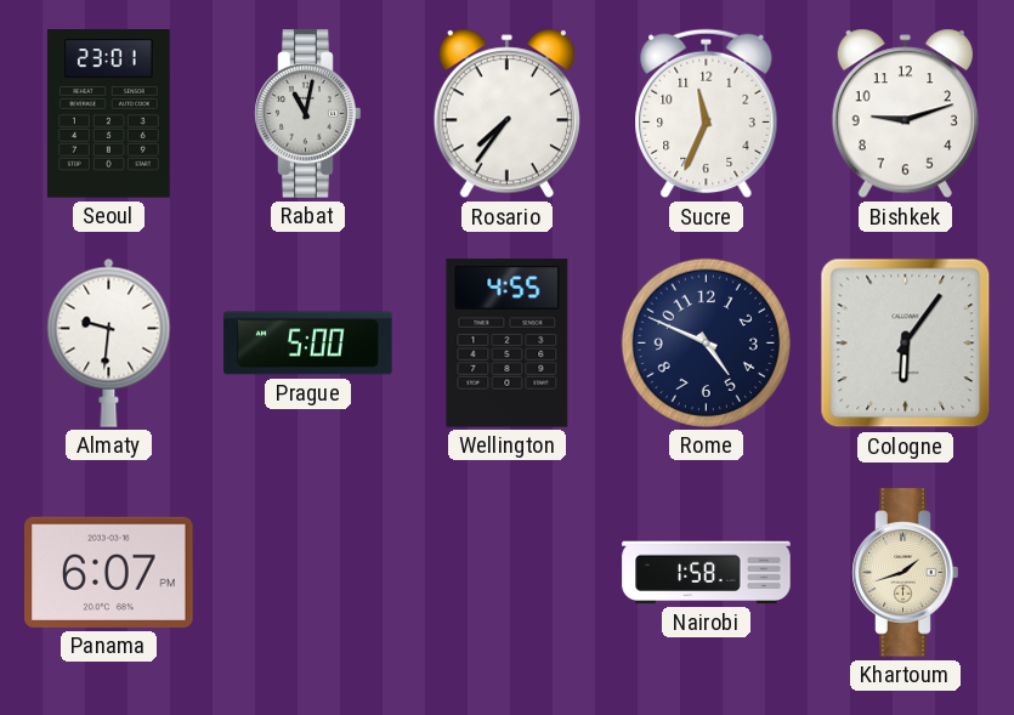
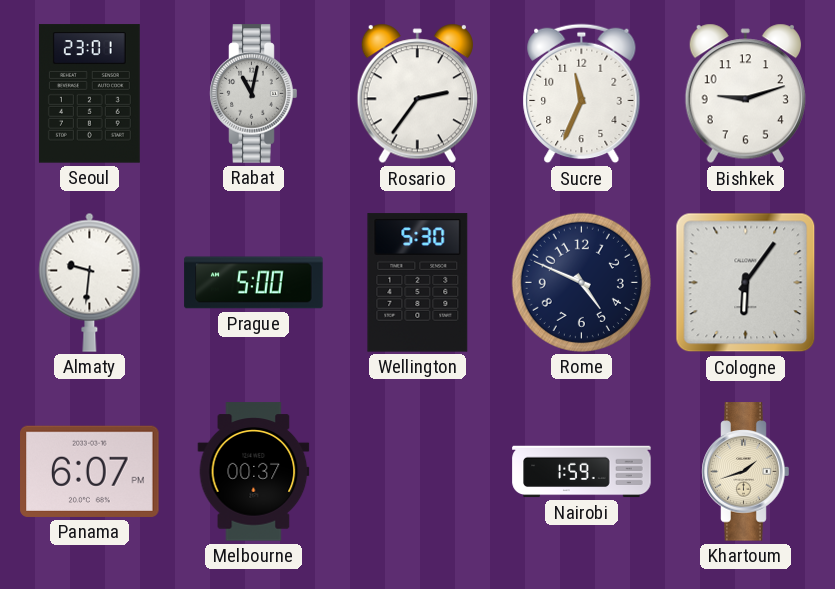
Rosario: 7:36 -> 2:36
Wellington: 4:55 -> 5:30
Melbourne: none -> 00:37
Nairobi: 1:58 -> 1:59
